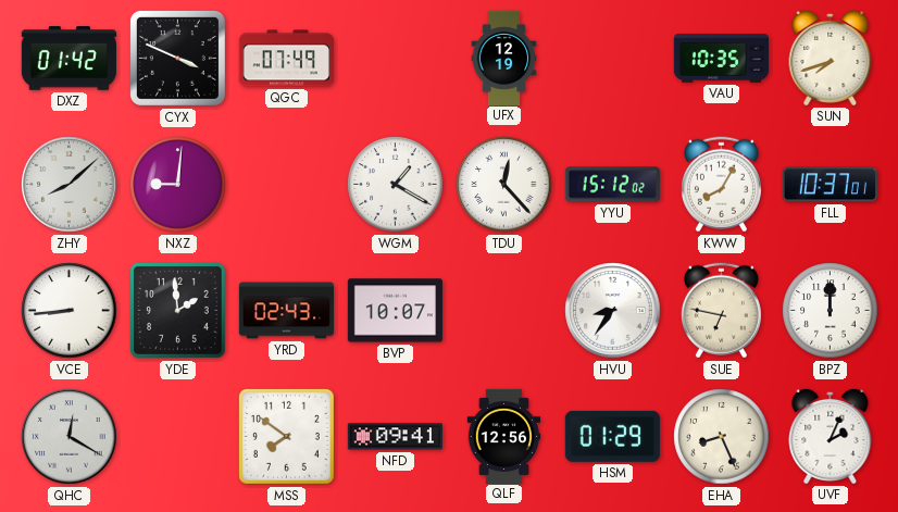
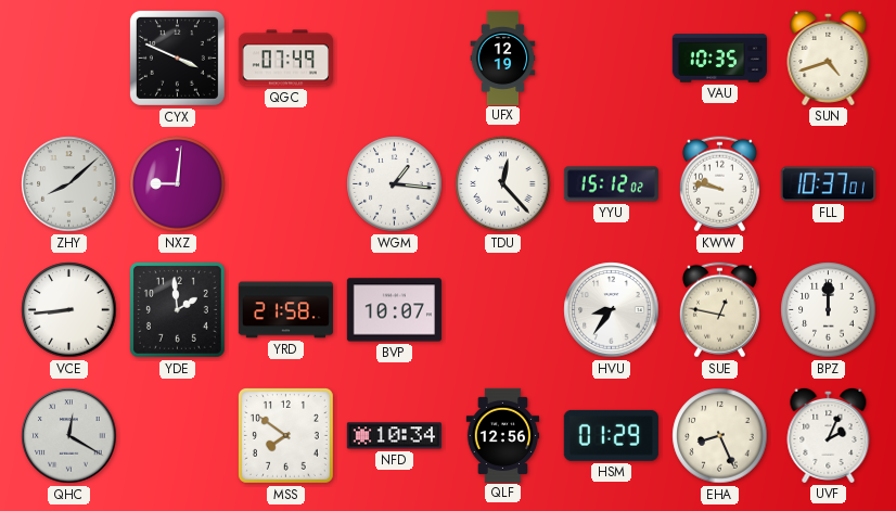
DXZ: 01:42 -> none
SUN: 7:42 -> 4:42
WGM: 1:20 -> 1:16
KWW: 8:05 -> 9:47
YRD: 02:43 -> 21:58
SUE: 6:47 -> 12:47
NFD: 09:41 -> 10:34
